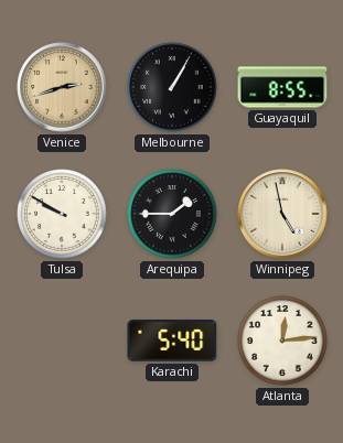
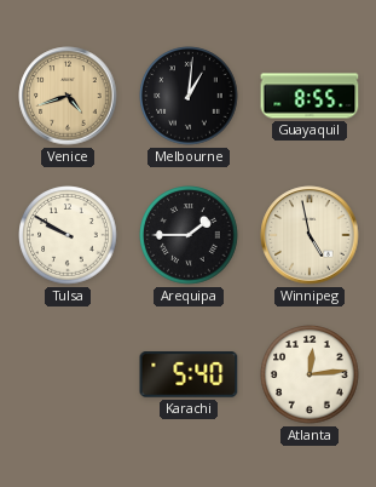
Venice: 2:42 -> 4:42
Melbourne: 1:05 -> 1:01
